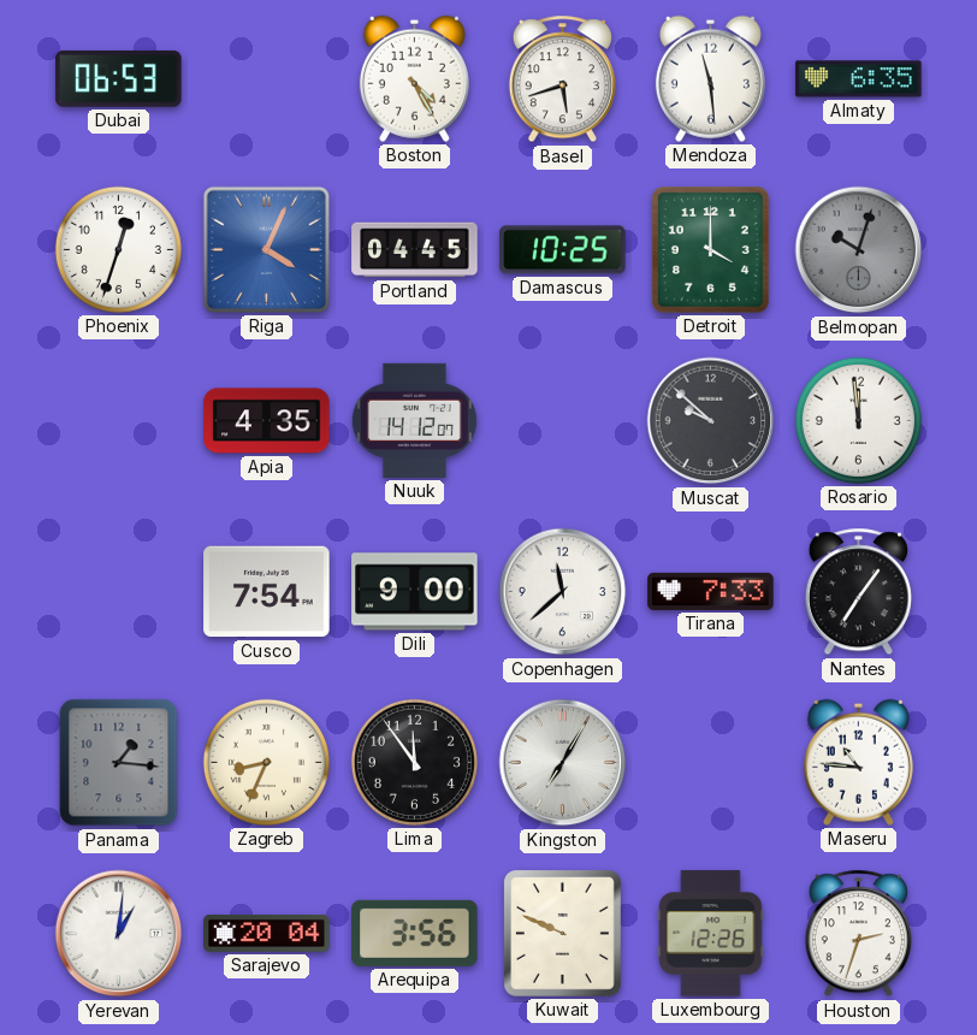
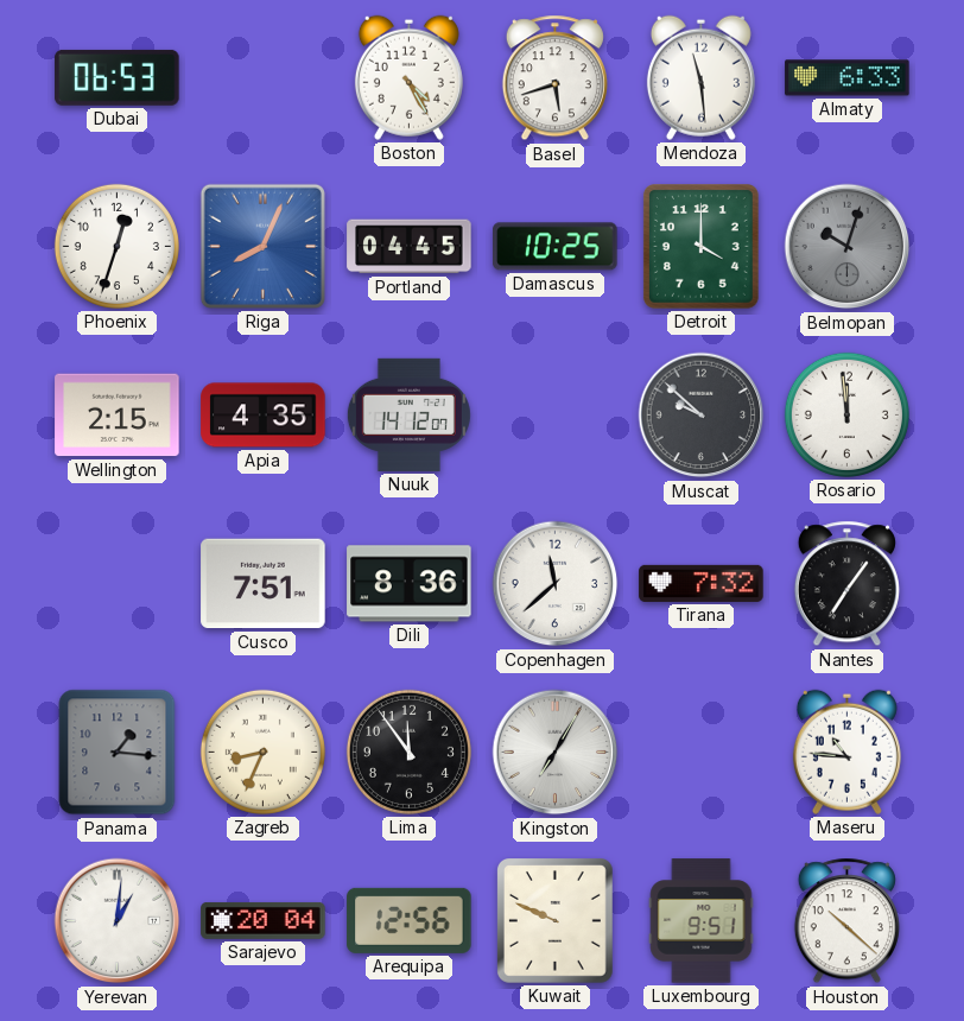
Almaty: 6:35 -> 6:33
Riga: 4:04 -> 8:04
Wellington: none -> 2:15
Cusco: 7:54 -> 7:51
Dili: 9:00 -> 8:36
Tirana: 7:33 -> 7:32
Arequipa: 3:56 -> 12:56
Luxembourg: 12:26 -> 9:51
Houston: 2:33 -> 10:22
